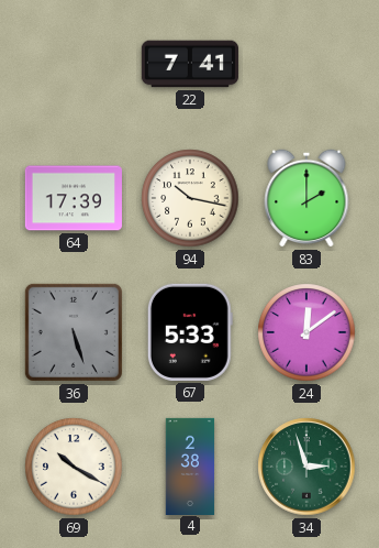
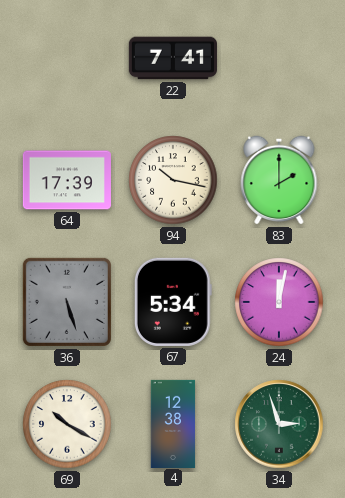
67: 5:33 -> 5:34
24: 12:09 -> 12:02
4: 2:38 -> 12:38
